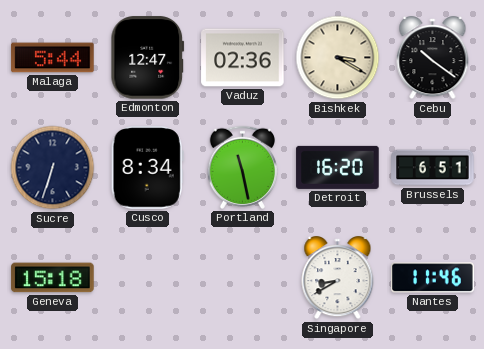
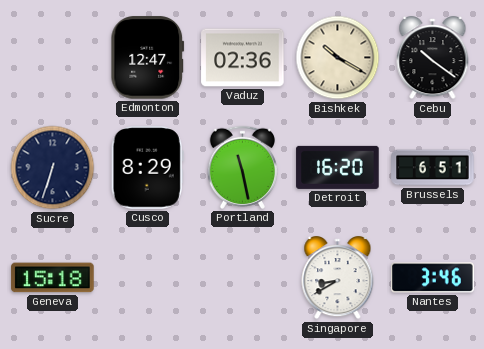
Malaga: 5:44 -> none
Bishkek: 3:20 -> 10:20
Cusco: 8:34 -> 8:29
Nantes: 11:46 -> 3:46
